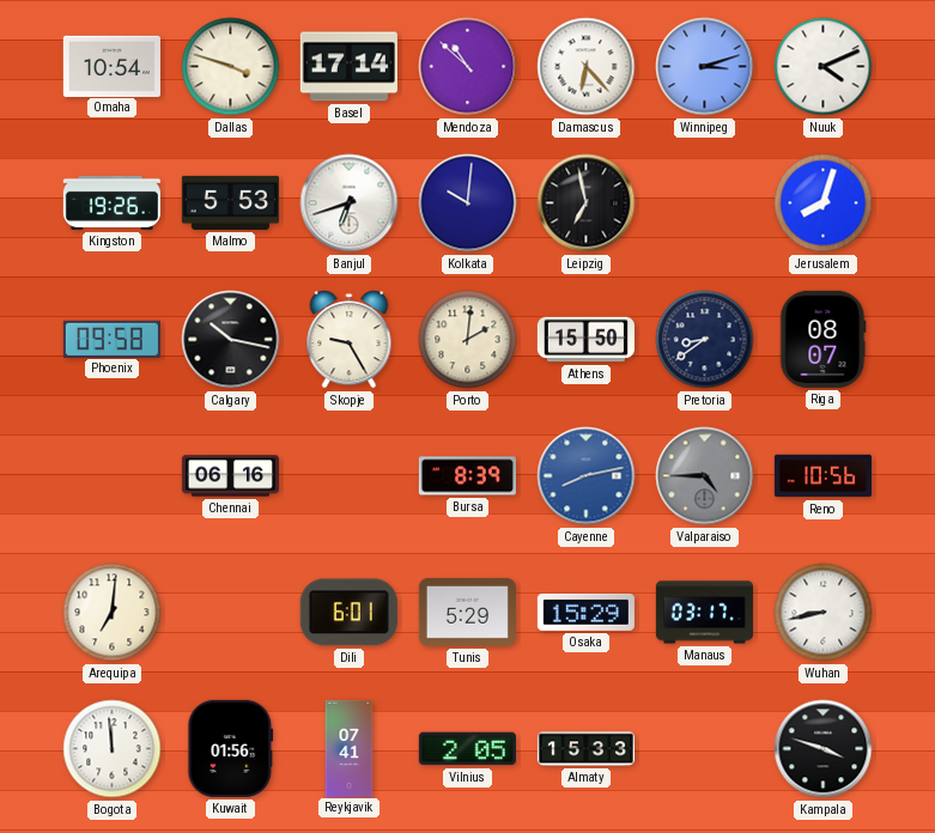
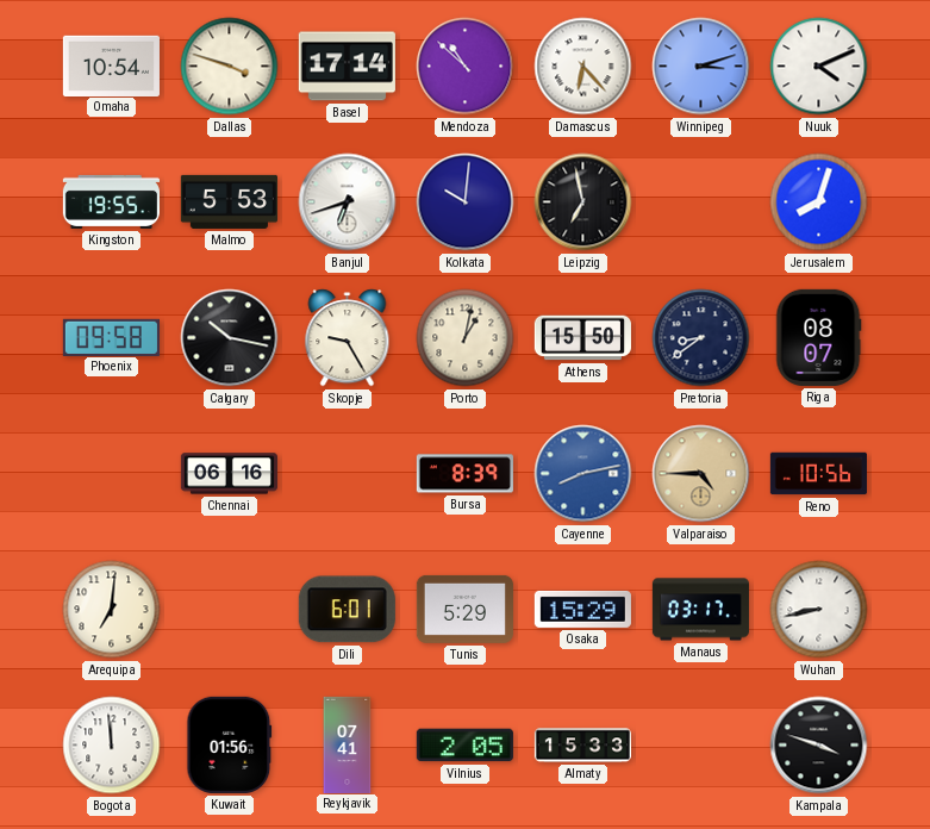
Kingston: 19:26 -> 19:55
Porto: 2:01 -> 1:02
Valparaiso dial: grey -> champagne
